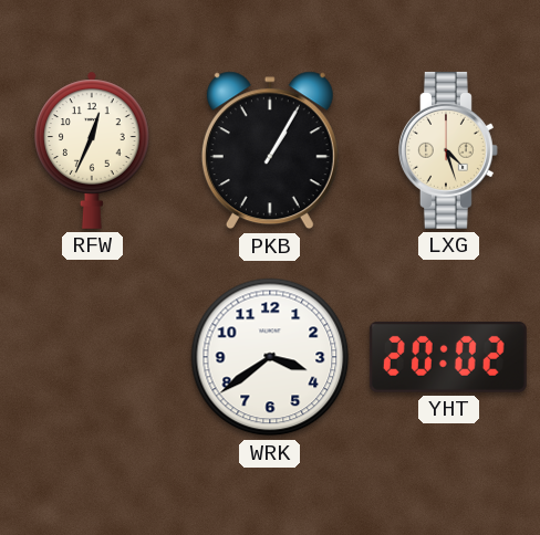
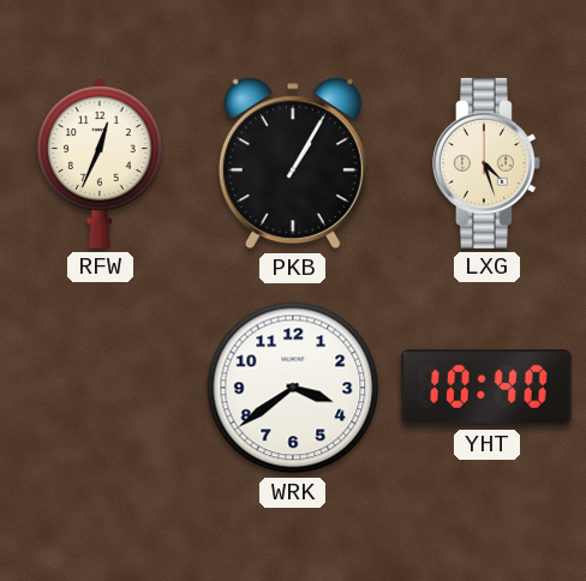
YHT: 20:02 -> 10:40
